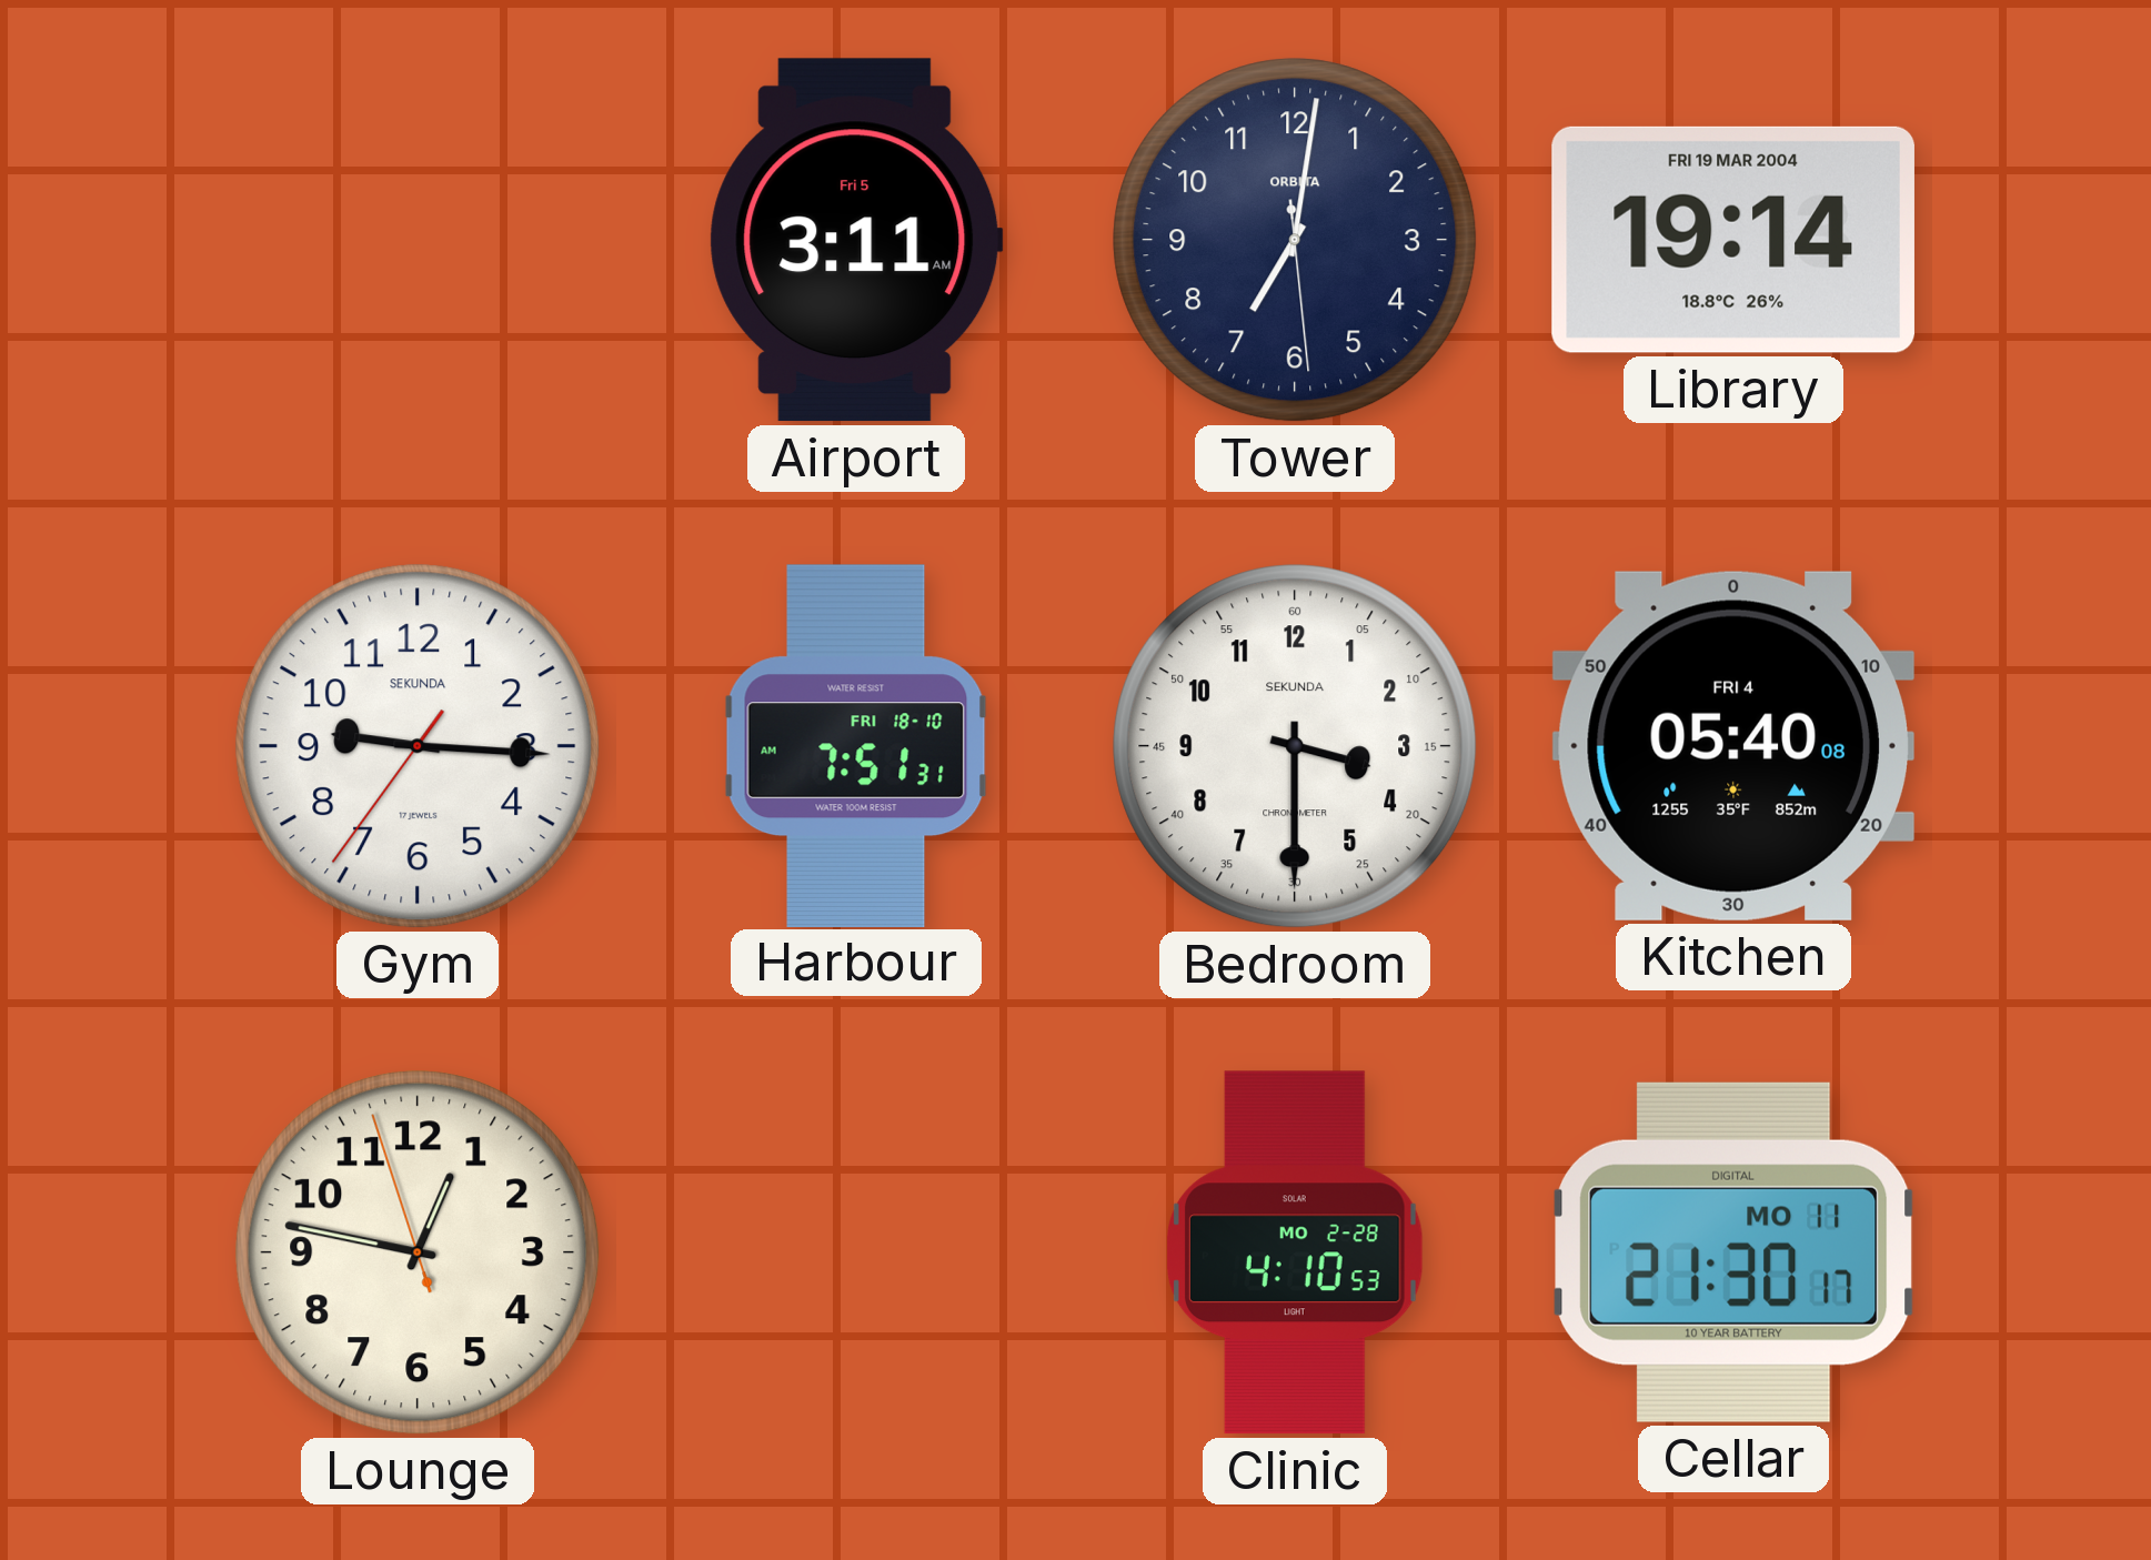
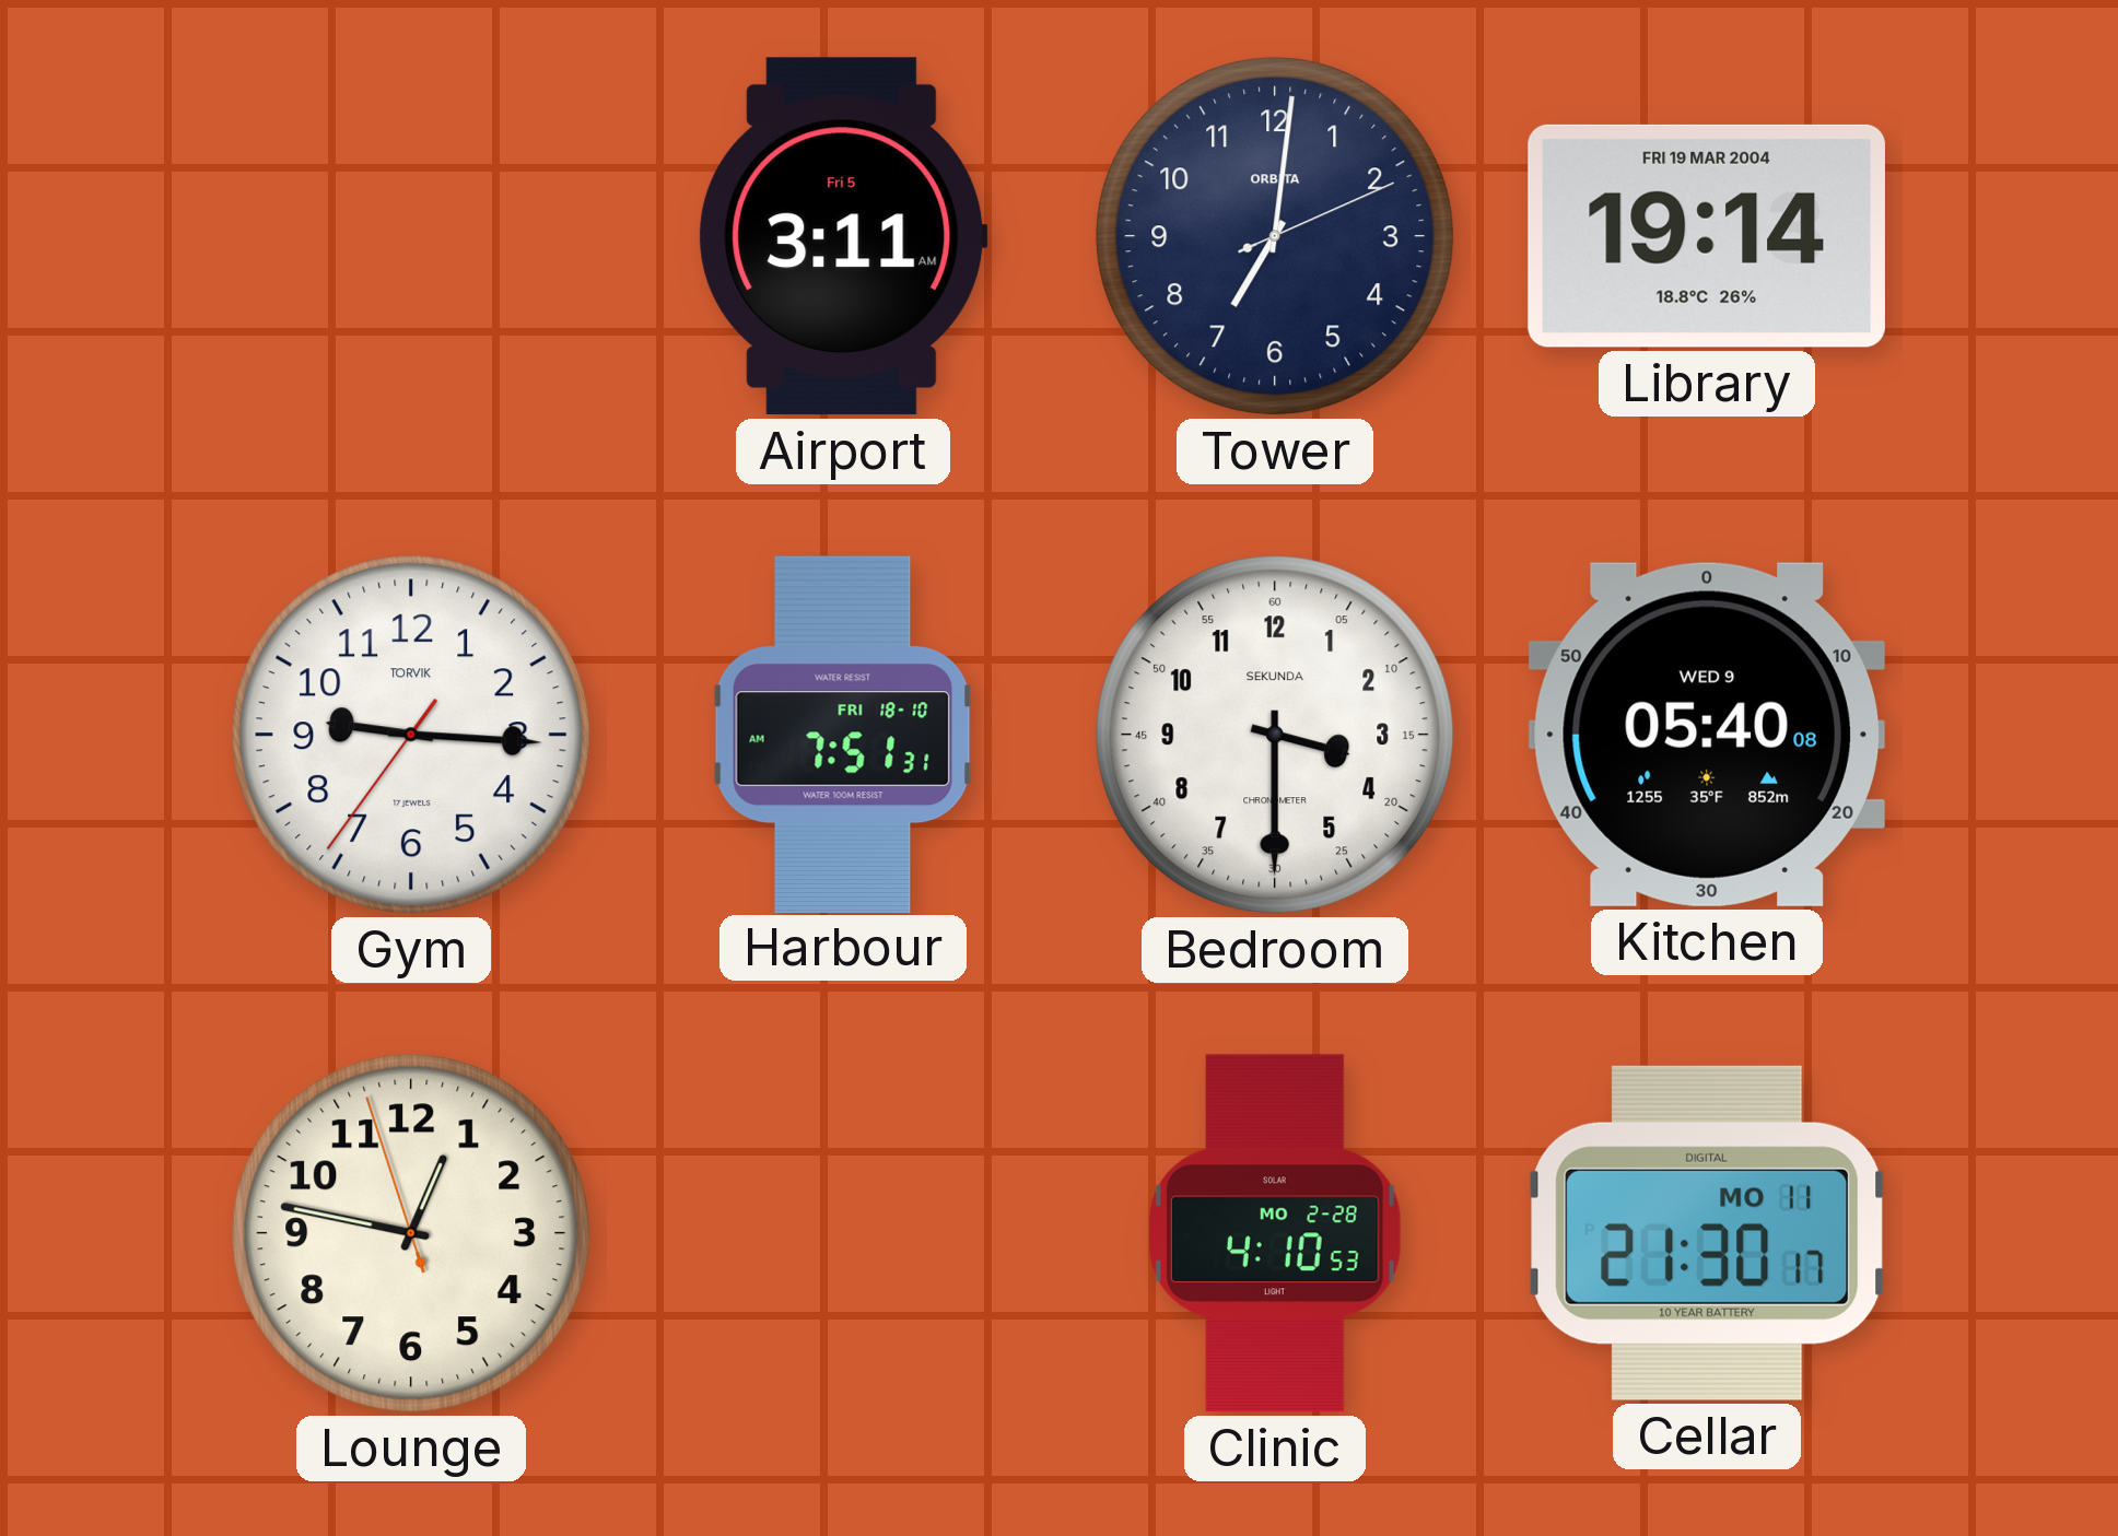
Tower: 7:01:29 -> 7:01:11
Gym brand: SEKUNDA -> TORVIK
Kitchen date: FRI 4 -> WED 9
